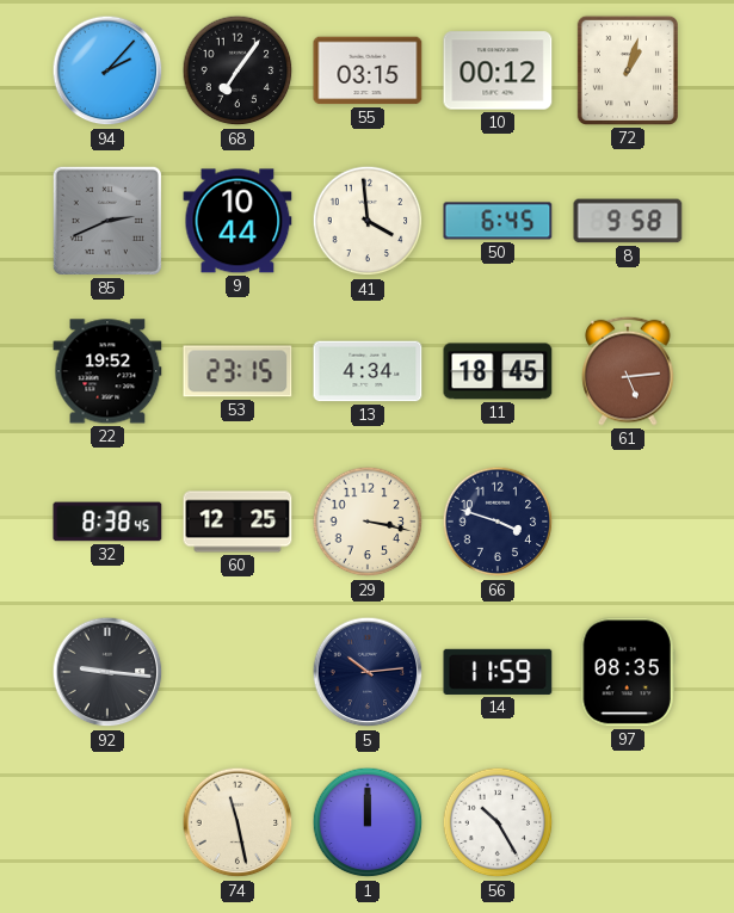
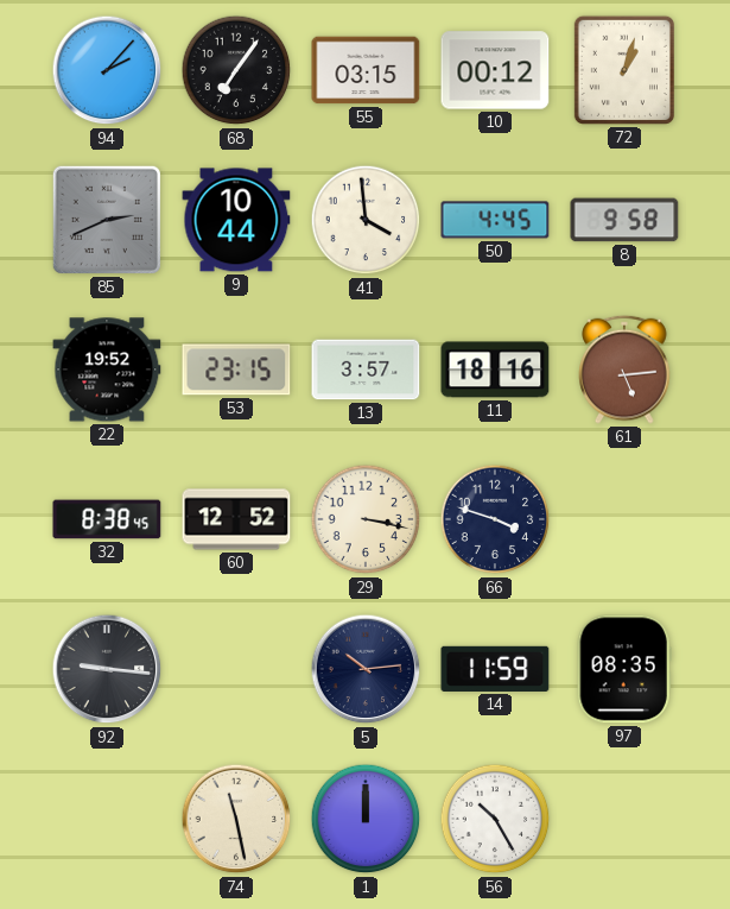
50: 6:45 -> 4:45
13: 4:34 -> 3:57
11: 18:45 -> 18:16
60: 12:25 -> 12:52
